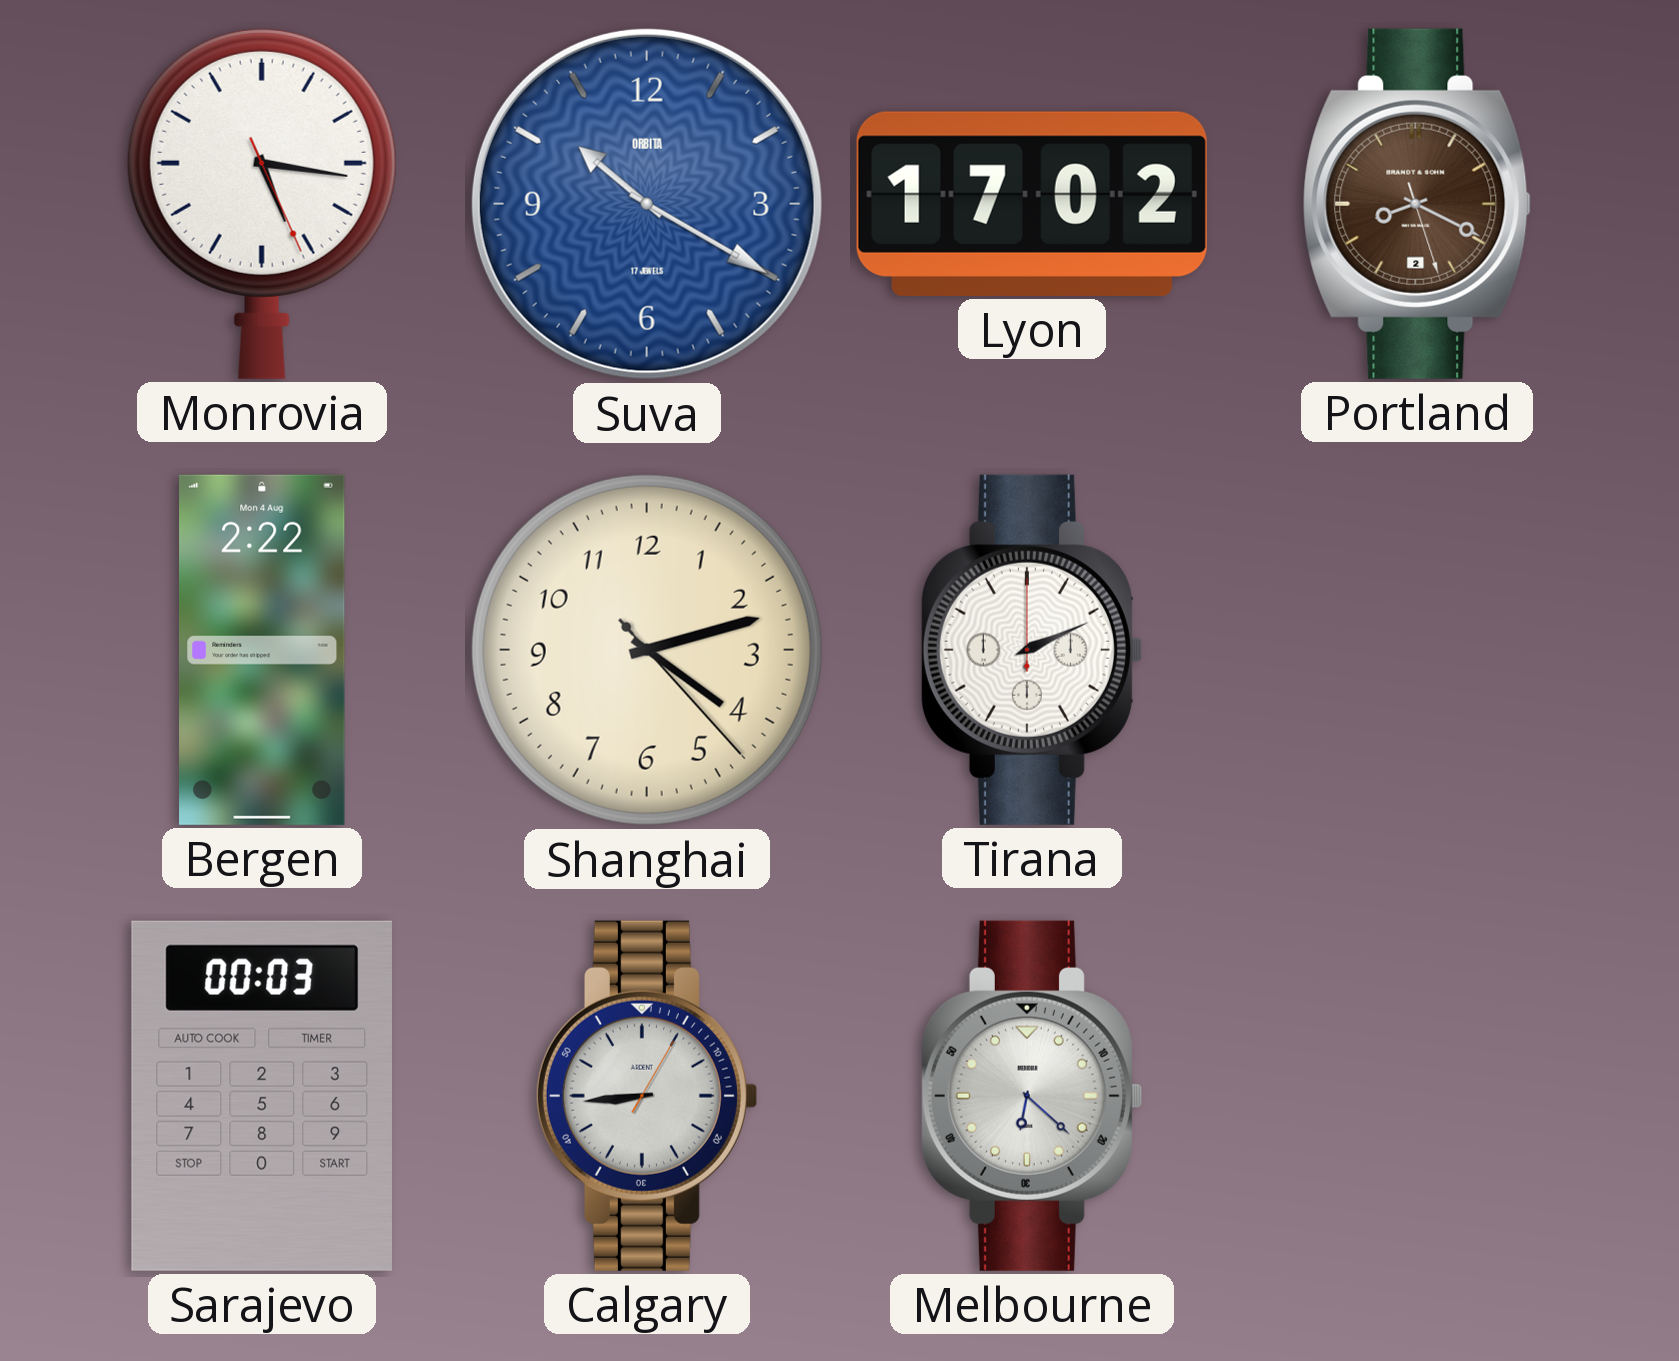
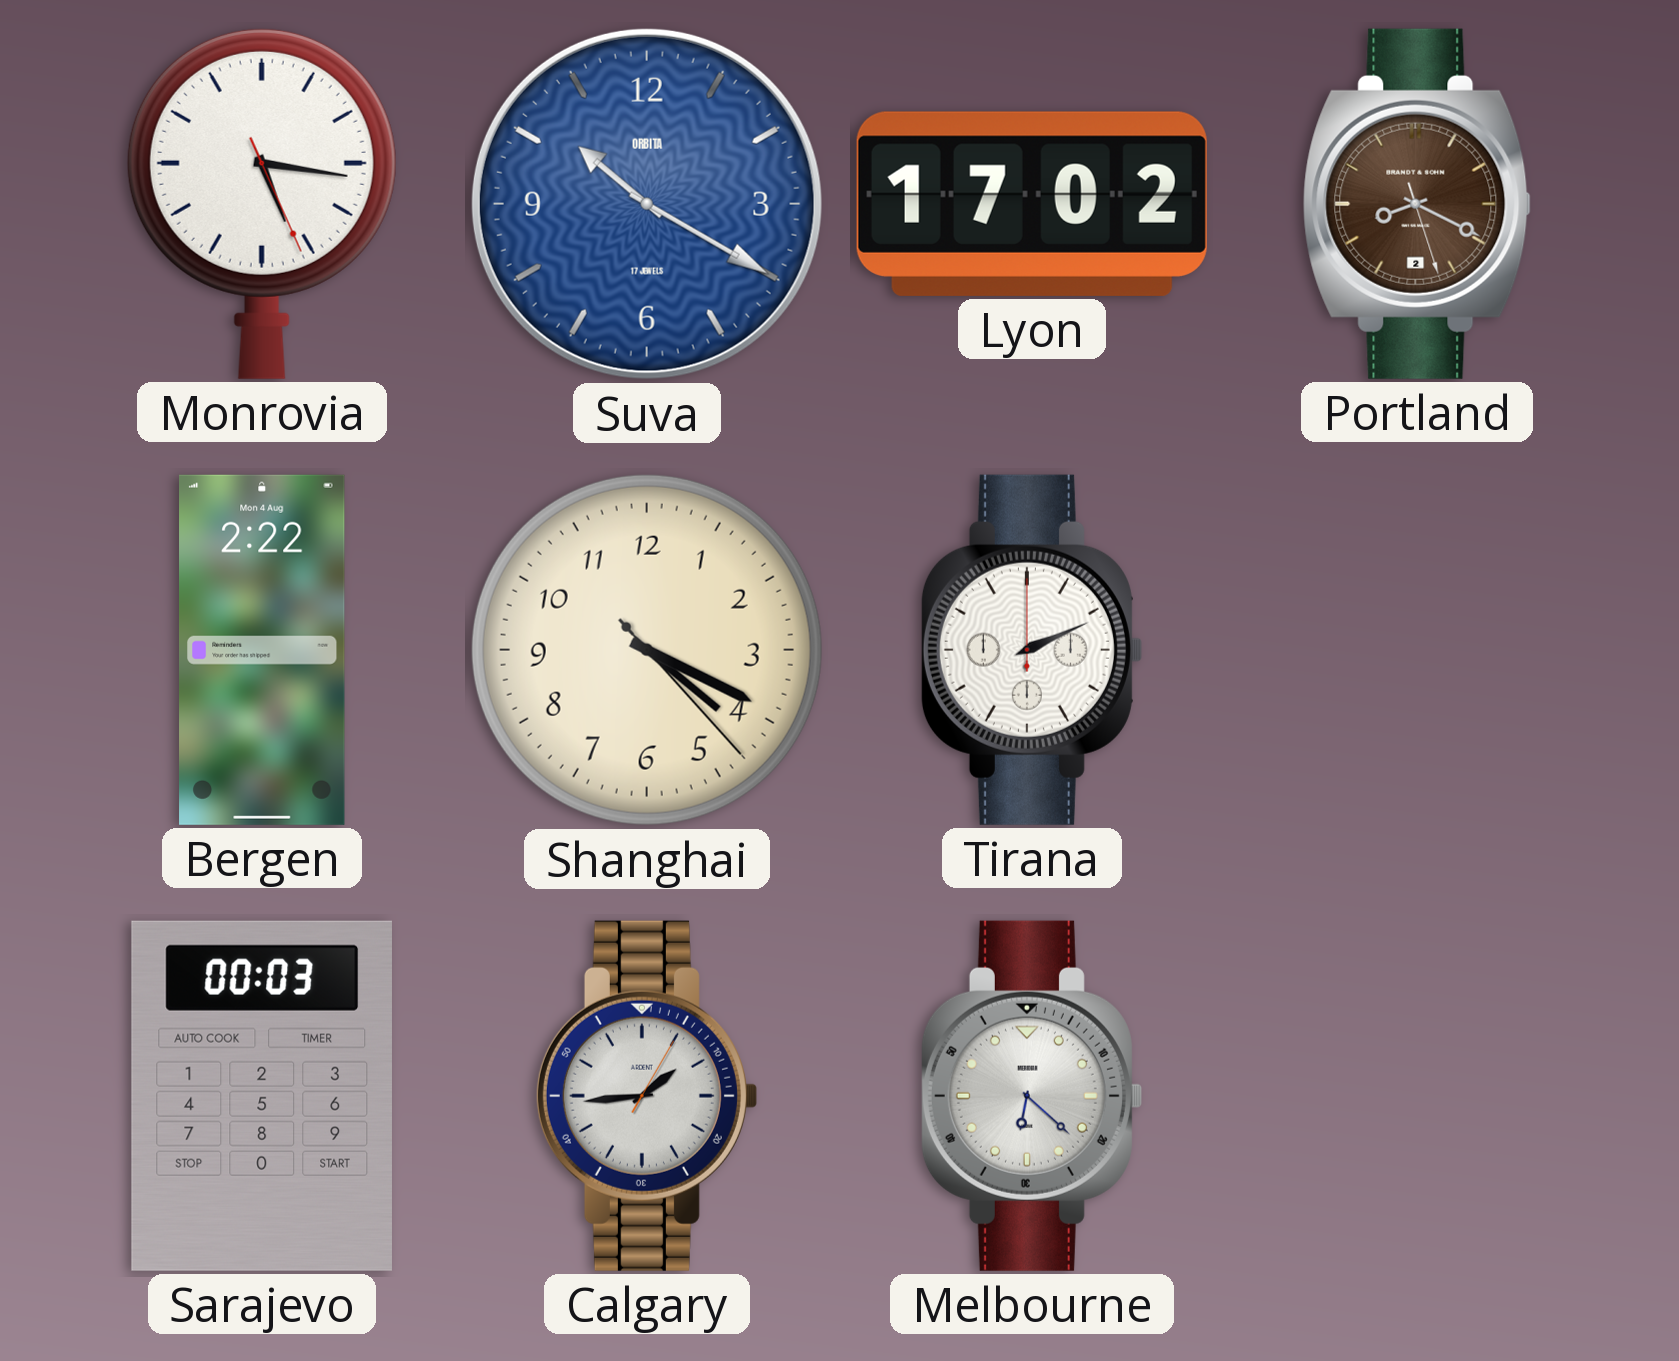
Shanghai: 4:12 -> 4:19
Calgary: 8:44 -> 1:44
